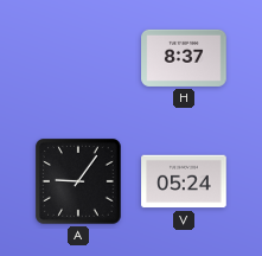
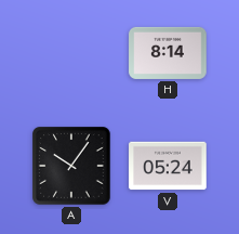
H: 8:37 -> 8:14
A: 9:06 -> 10:06
